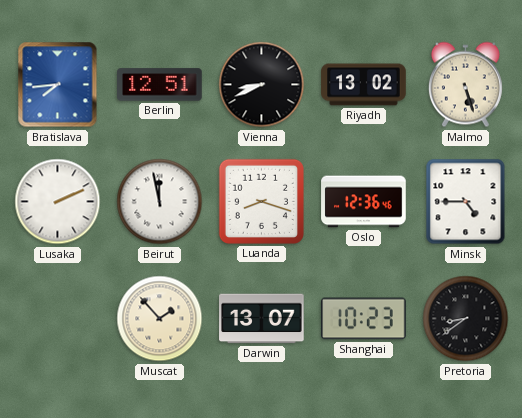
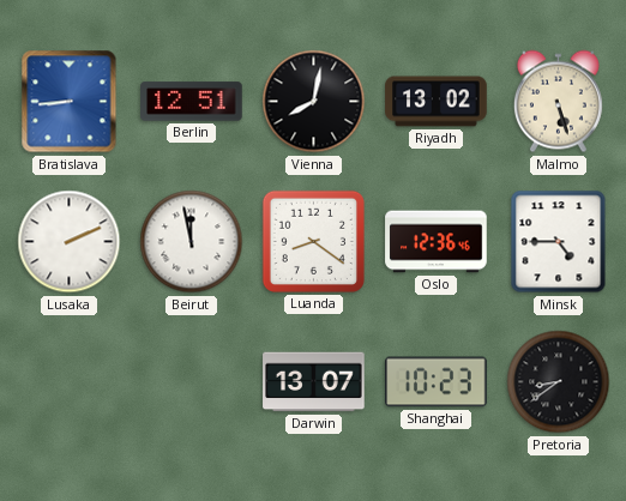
Bratislava: 7:44 -> 8:44
Vienna: 8:41 -> 8:02
Luanda: 8:18 -> 8:21
Muscat: 1:53 -> none
